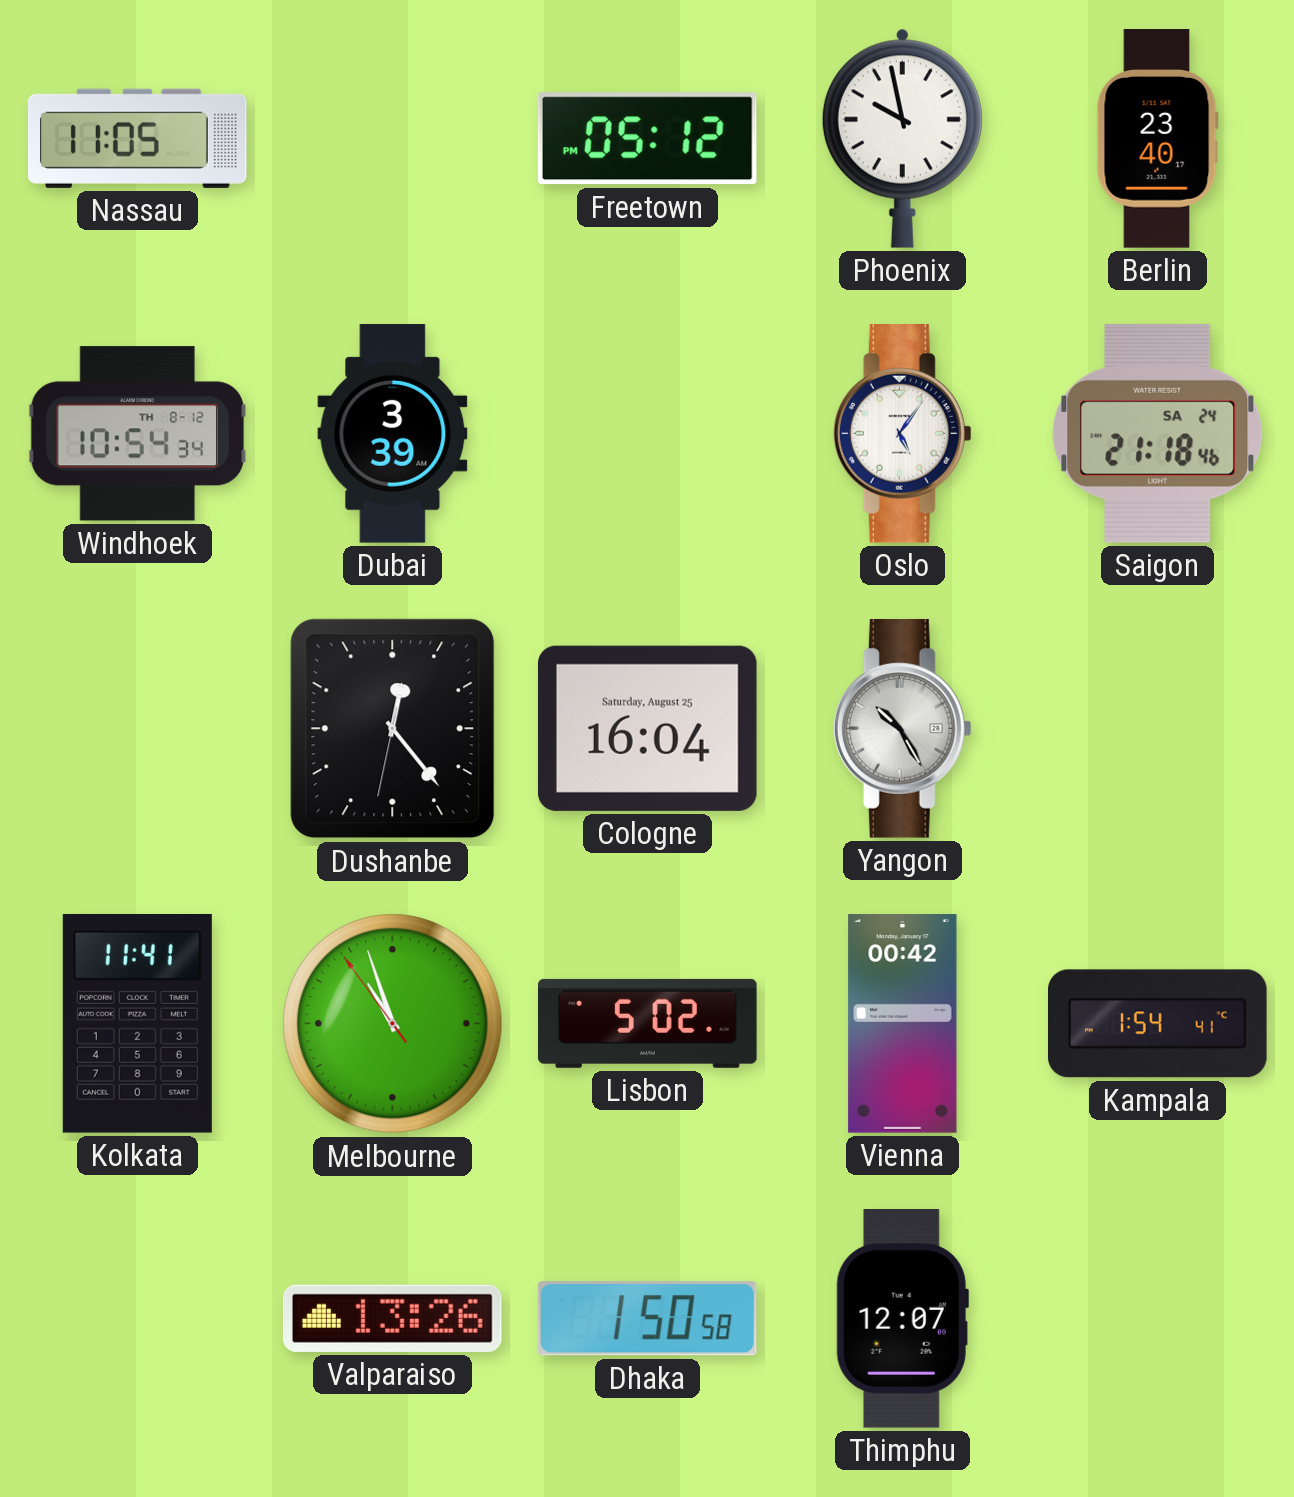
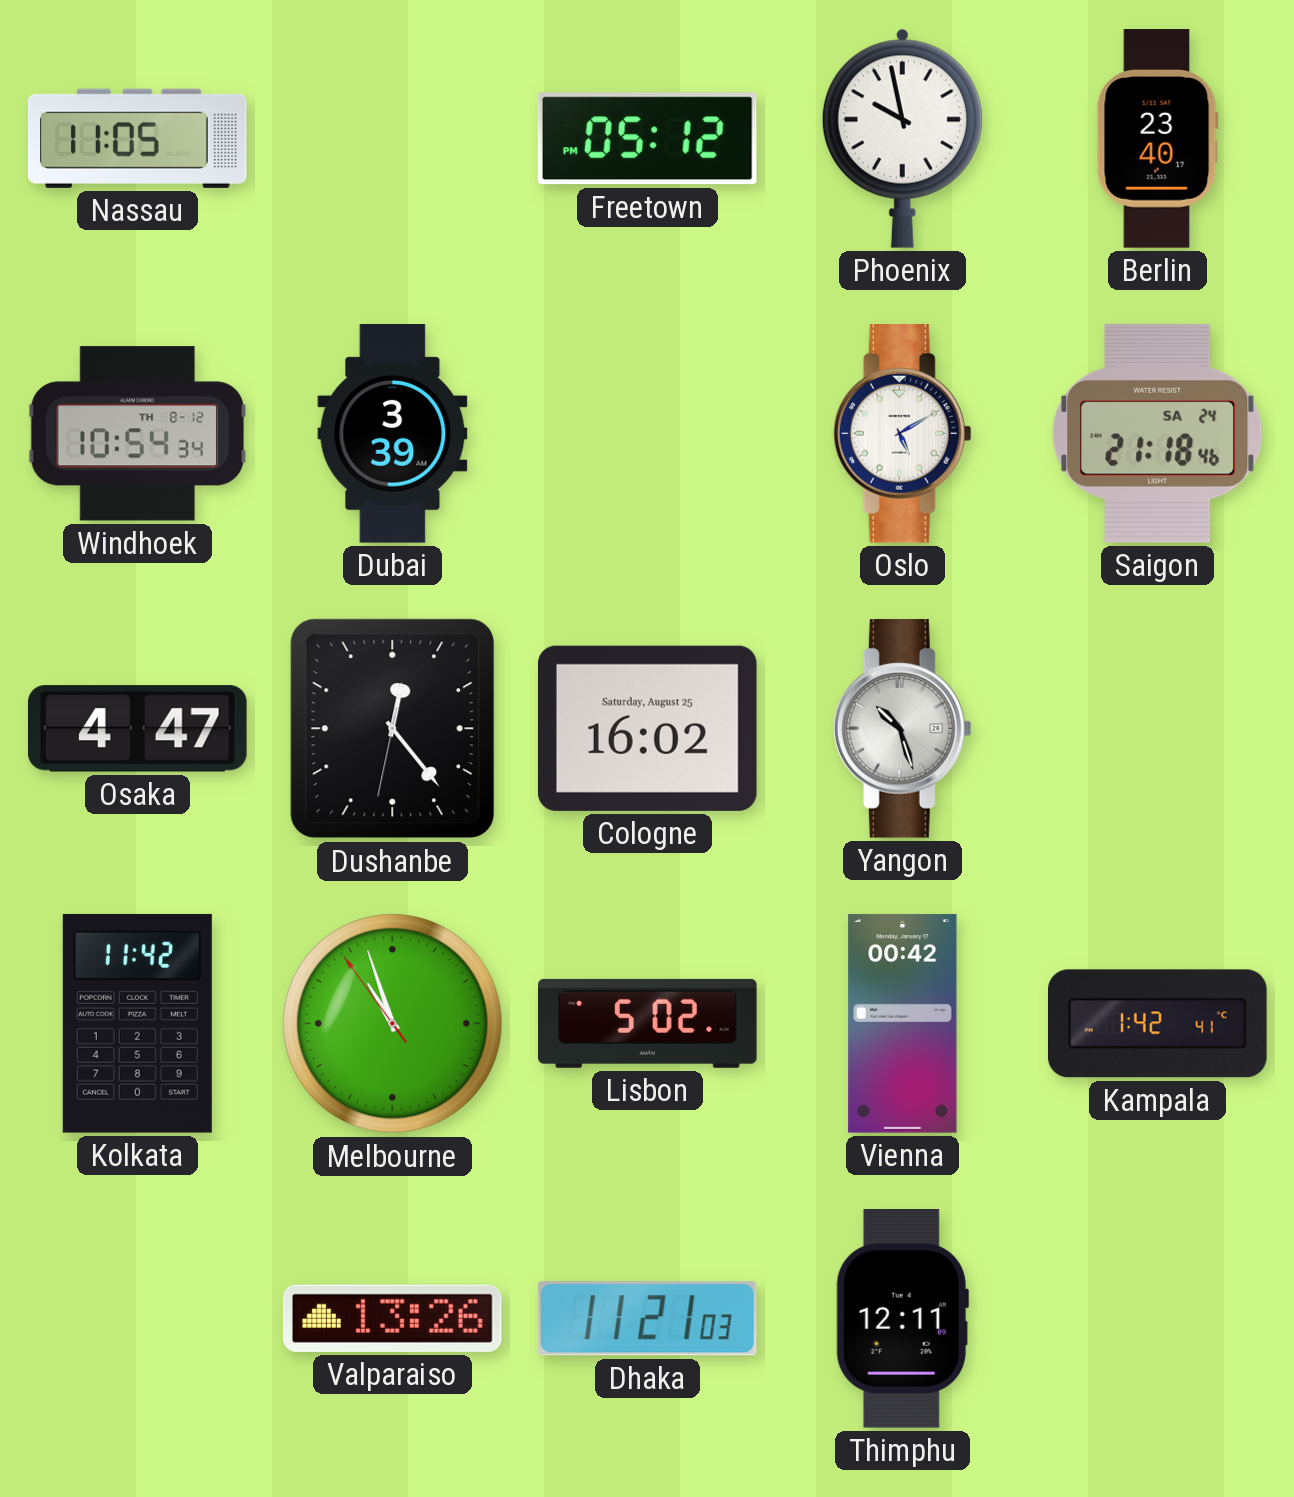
Oslo: 5:06 -> 5:10
Osaka: none -> 4:47
Cologne: 16:04 -> 16:02
Yangon: 10:25 -> 10:27
Kolkata: 11:41 -> 11:42
Kampala: 1:54 -> 1:42
Dhaka: 1:50 -> 11:21
Thimphu: 12:07 -> 12:11
